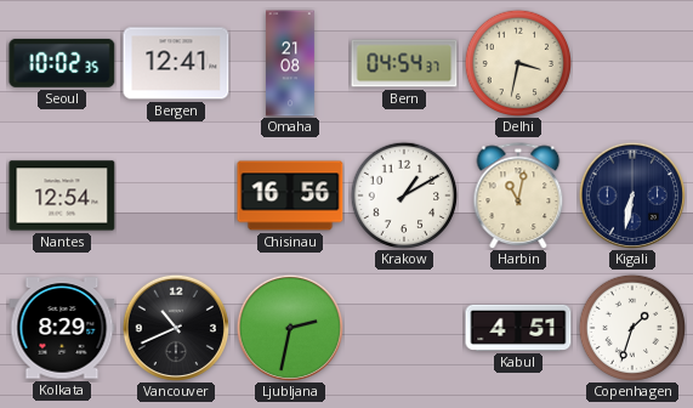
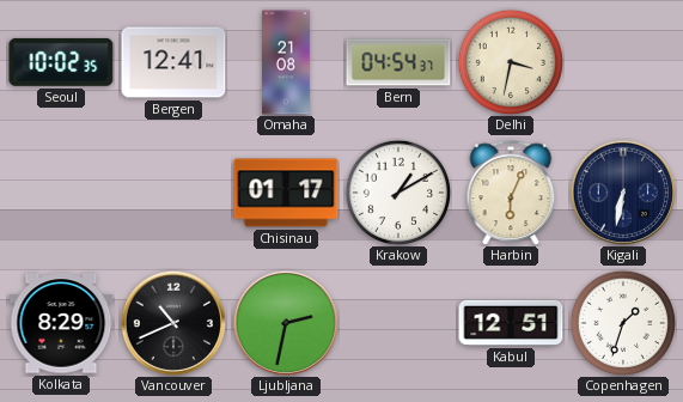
Nantes: 12:54 -> none
Chisinau: 16:56 -> 01:17
Harbin: 11:02 -> 6:04
Kabul: 4:51 -> 12:51
